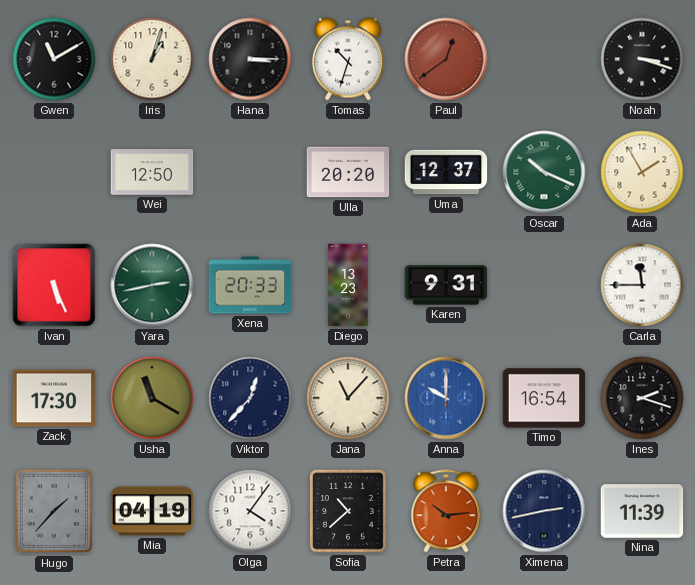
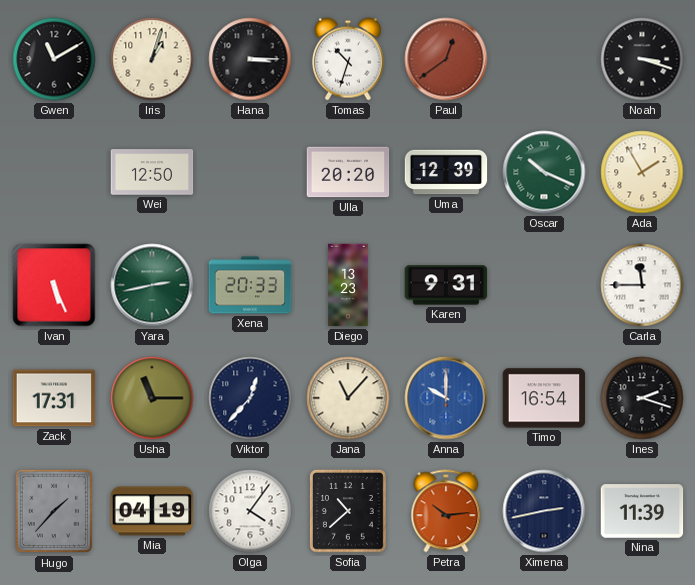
Uma: 12:37 -> 12:39
Zack: 17:30 -> 17:31
Usha: 11:20 -> 11:15
